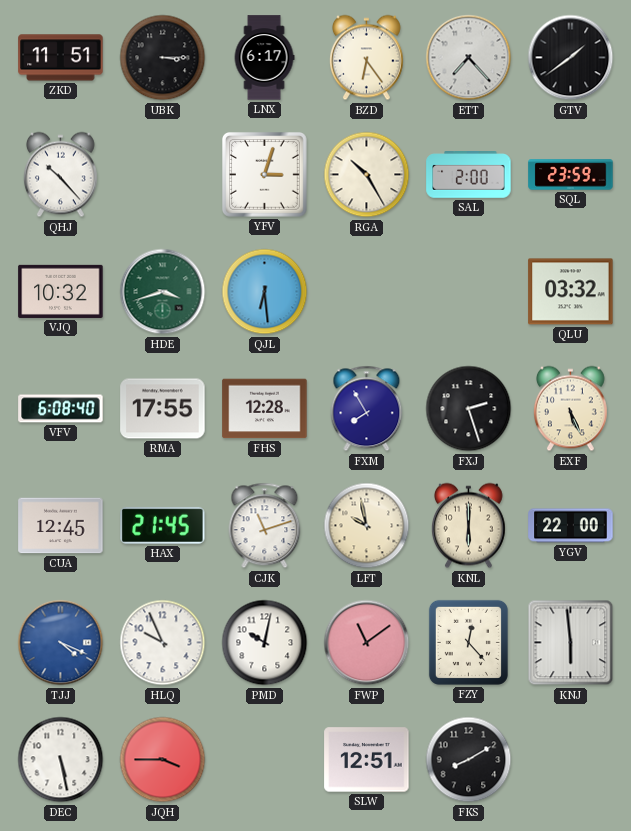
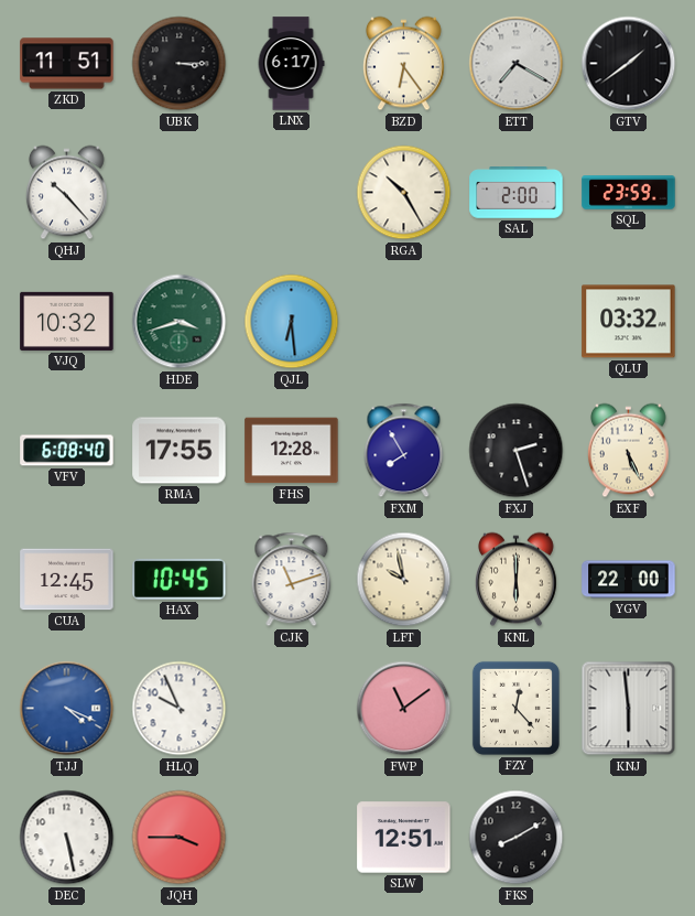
ETT: 7:23 -> 7:20
YFV: 3:03 -> none
HAX: 21:45 -> 10:45
PMD: 10:02 -> none
